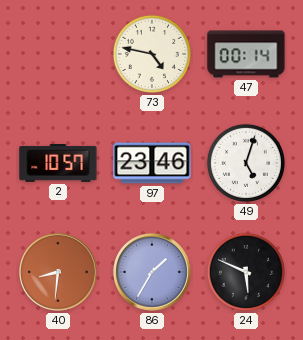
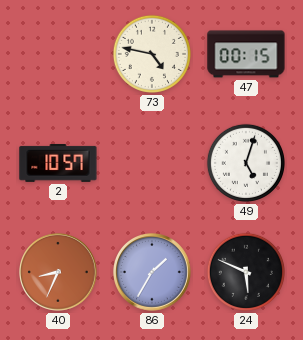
47: 00:14 -> 00:15
97: 23:46 -> none
40: 8:31 -> 8:34
